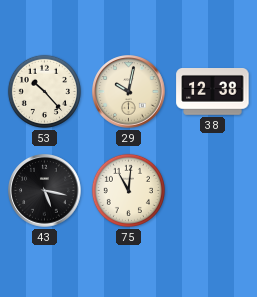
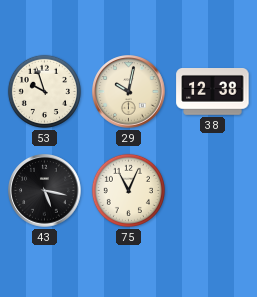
53: 10:23 -> 9:57
75: 11:01 -> 11:04
